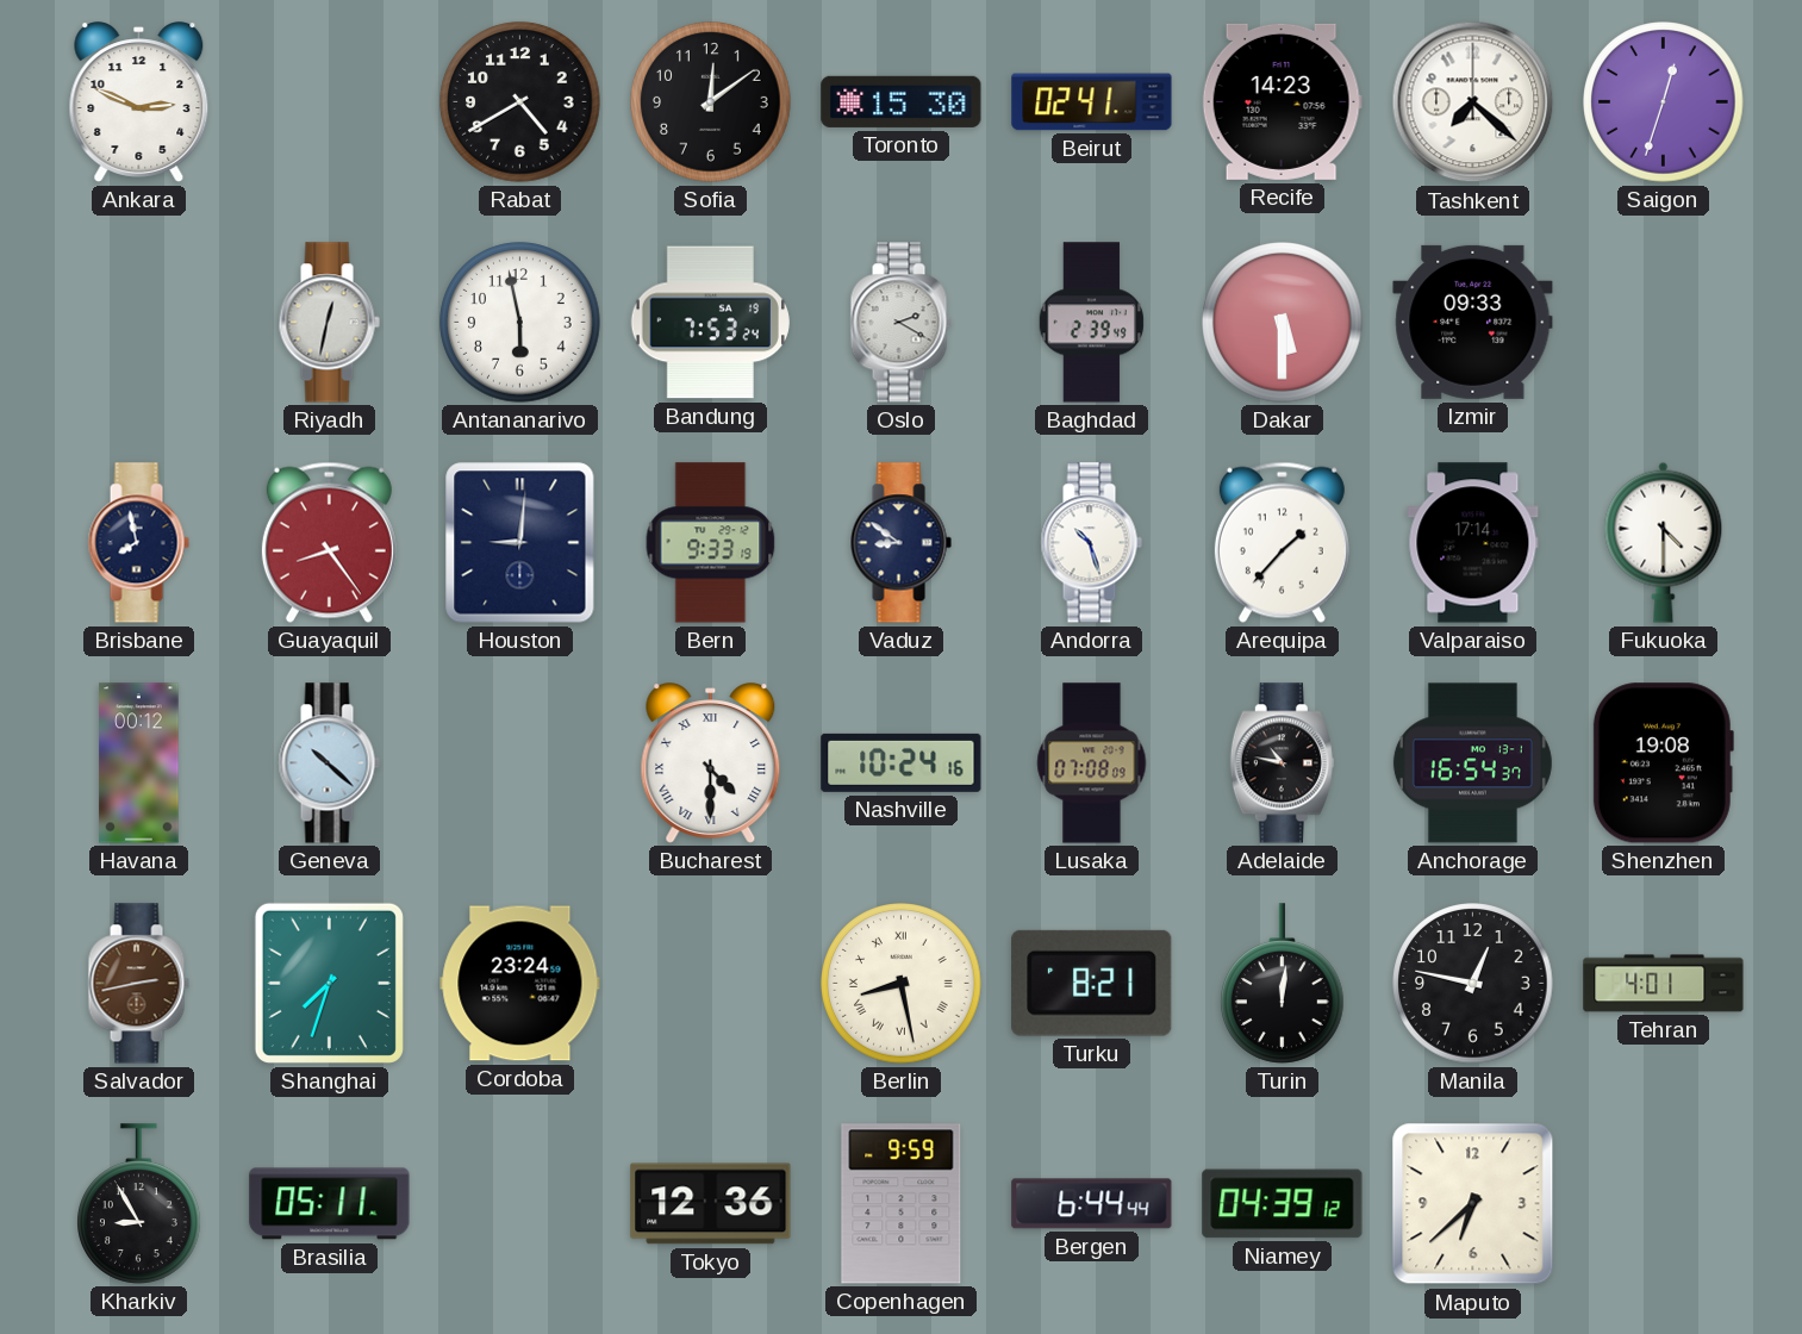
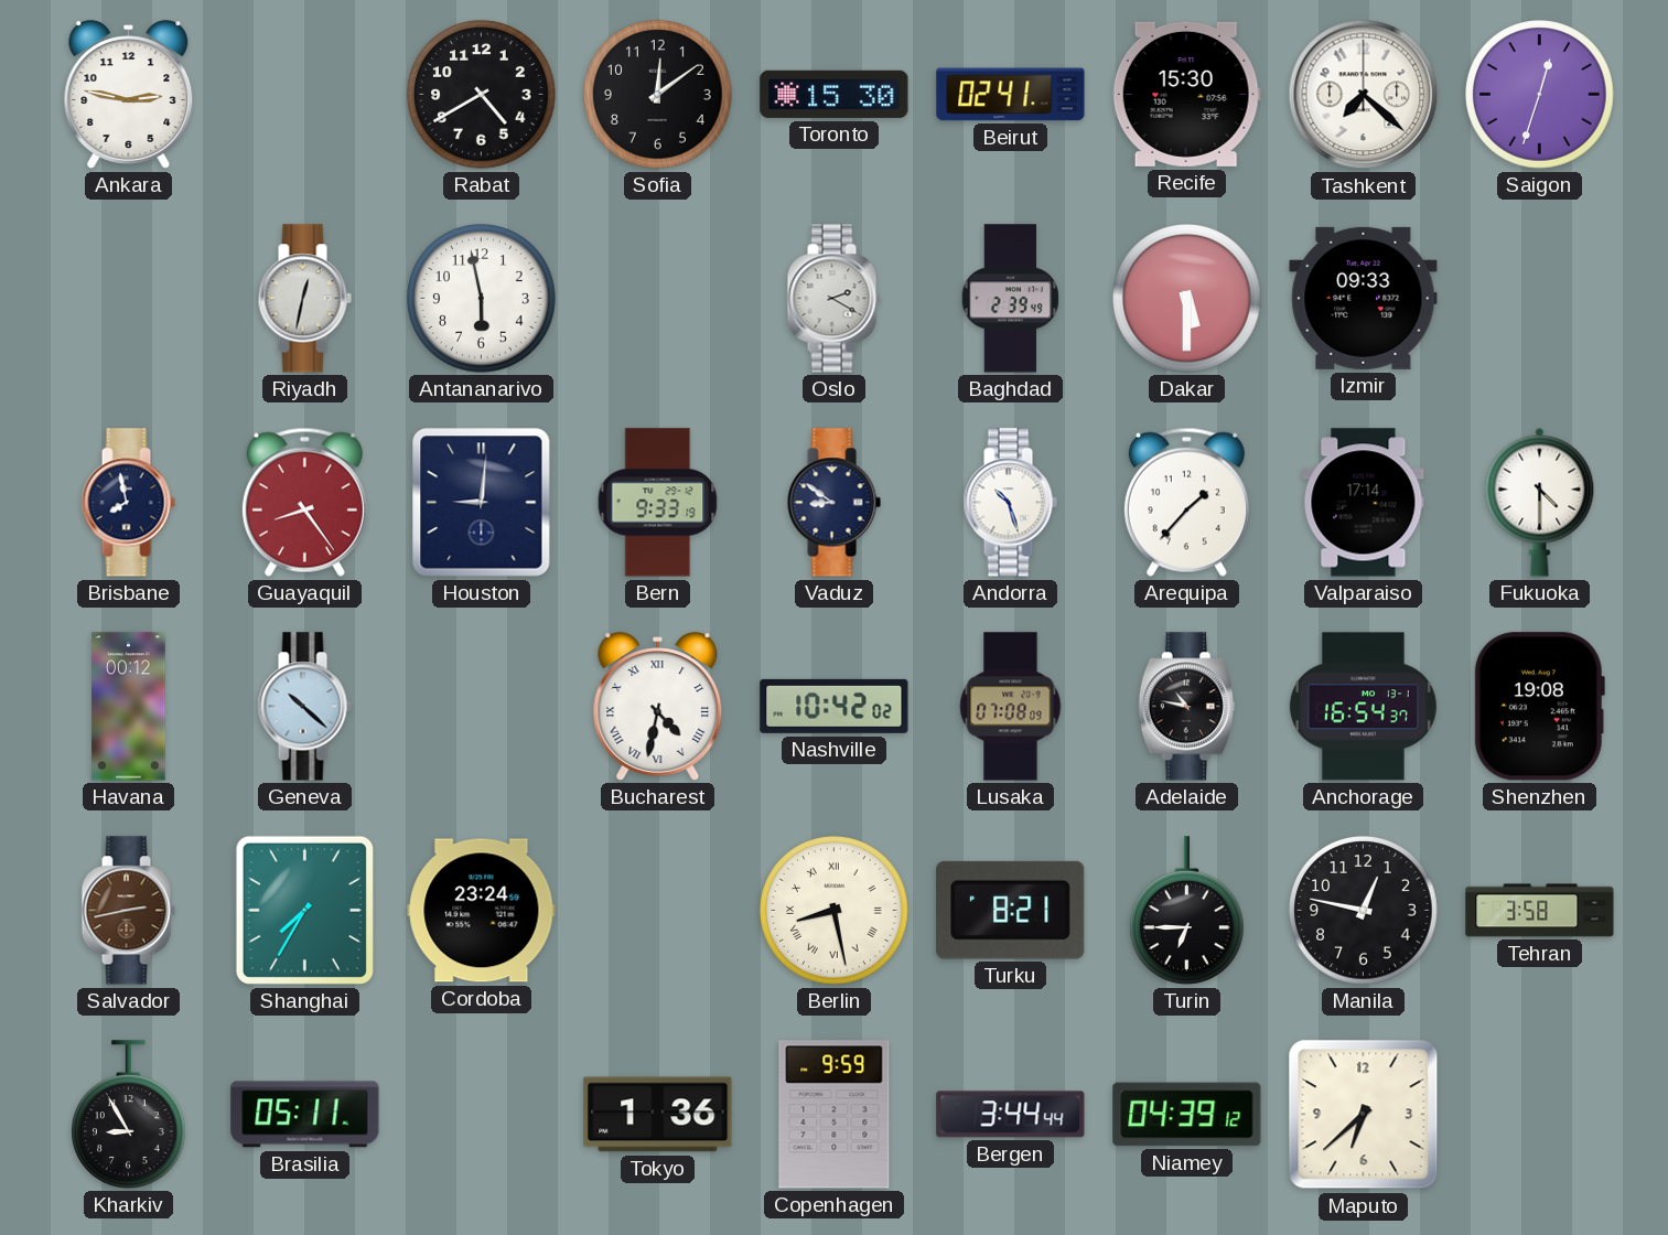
Ankara: 2:49 -> 2:47
Recife: 14:23 -> 15:30
Bandung: 7:53 -> none
Bucharest: 4:30 -> 4:32
Nashville: 10:24 -> 10:42
Shanghai: 7:33 -> 7:35
Turin: 12:01 -> 6:45
Tehran: 4:01 -> 3:58
Tokyo: 12:36 -> 1:36
Bergen: 6:44 -> 3:44
